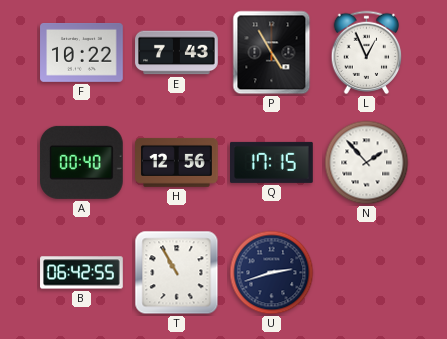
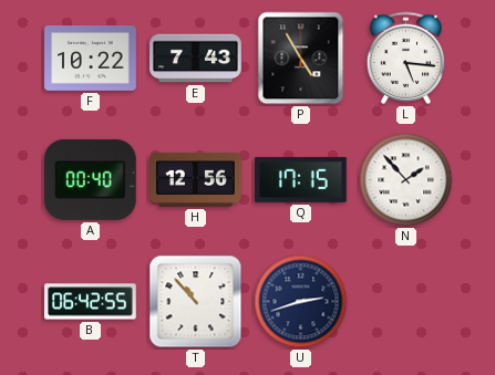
L: 12:56 -> 5:16
T: 10:55 -> 10:53
